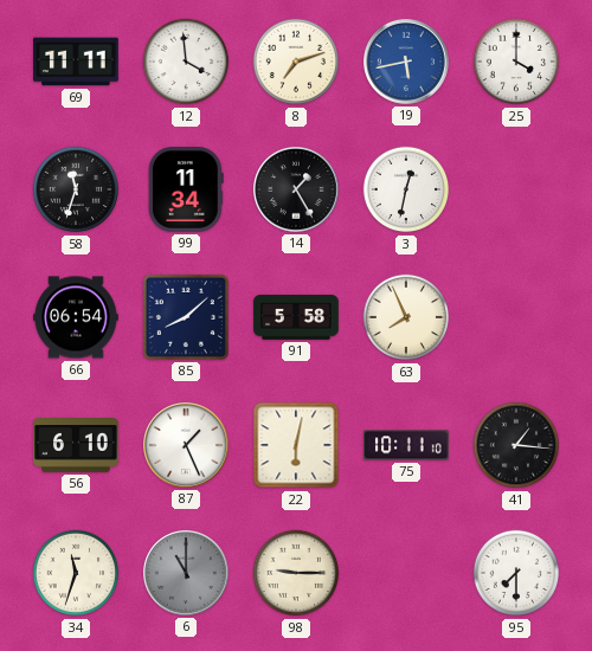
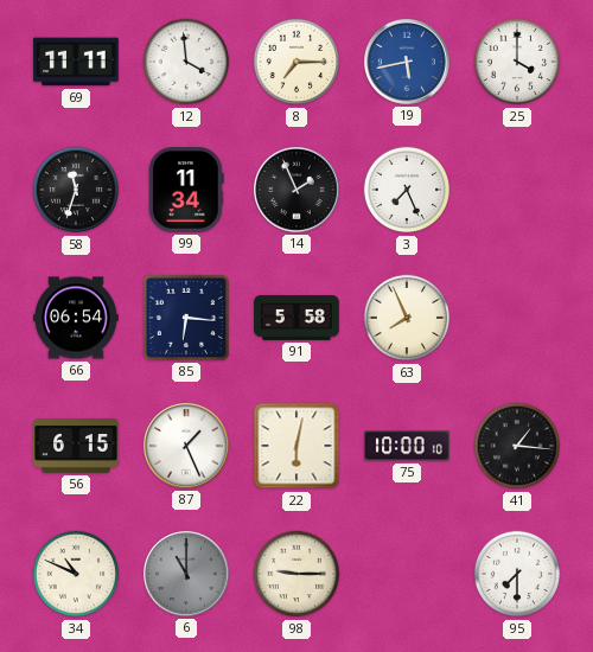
8: 7:12 -> 7:15
14: 1:25 -> 1:56
3: 12:32 -> 7:26
85: 8:08 -> 6:16
56: 6:10 -> 6:15
75: 10:11 -> 10:00
34: 11:33 -> 10:49
